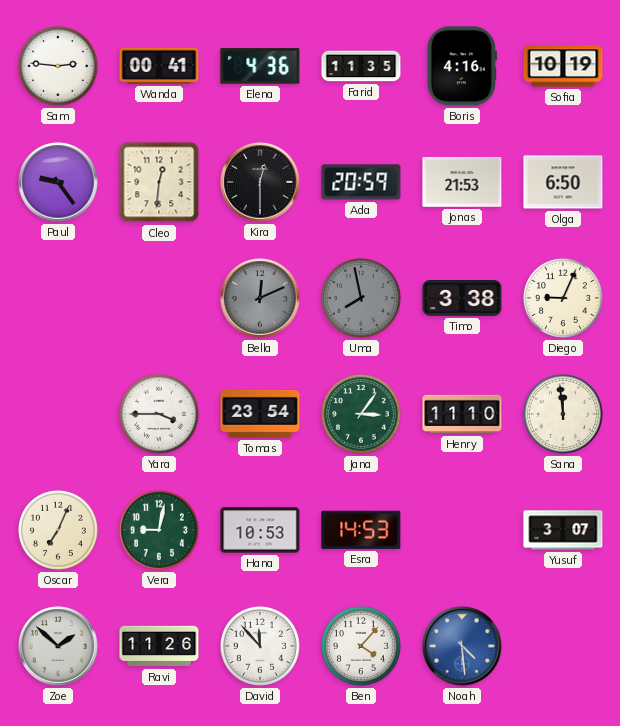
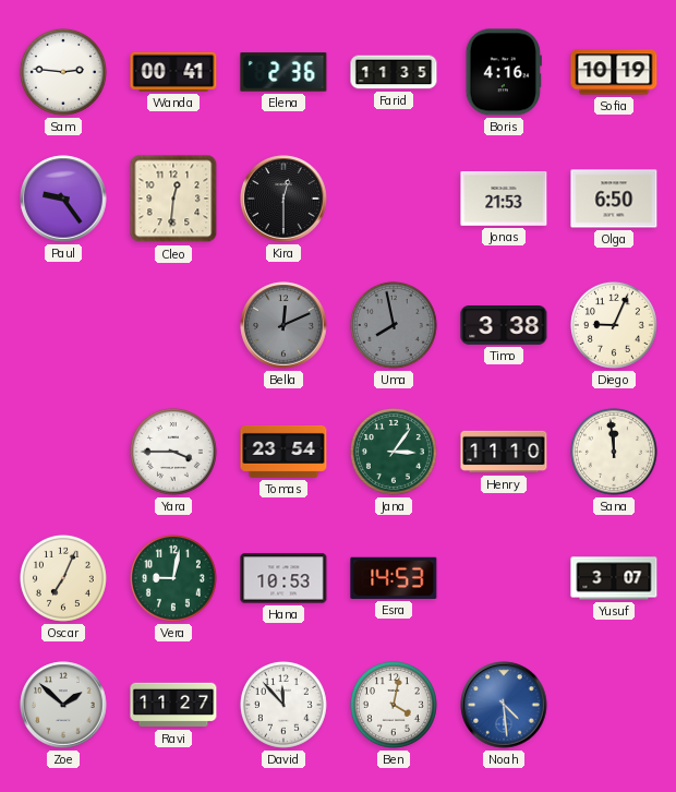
Elena: 4:36 -> 2:36
Ada: 20:59 -> none
Ravi: 11:26 -> 11:27
Ben: 4:07 -> 4:02
